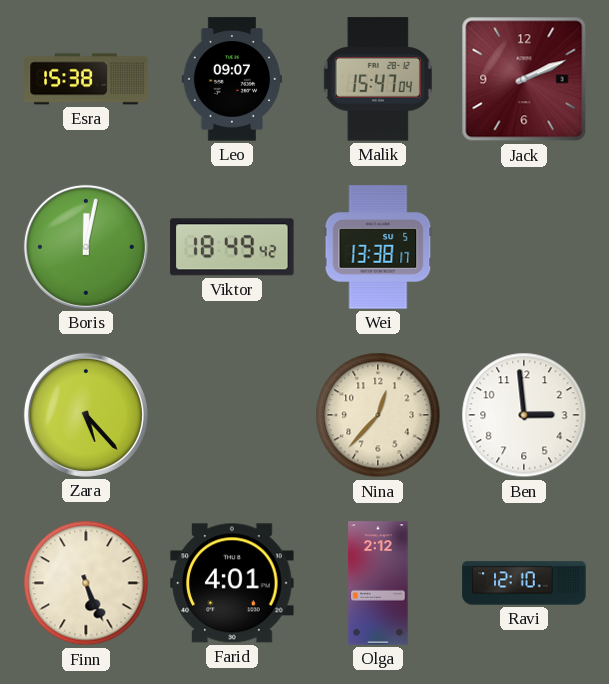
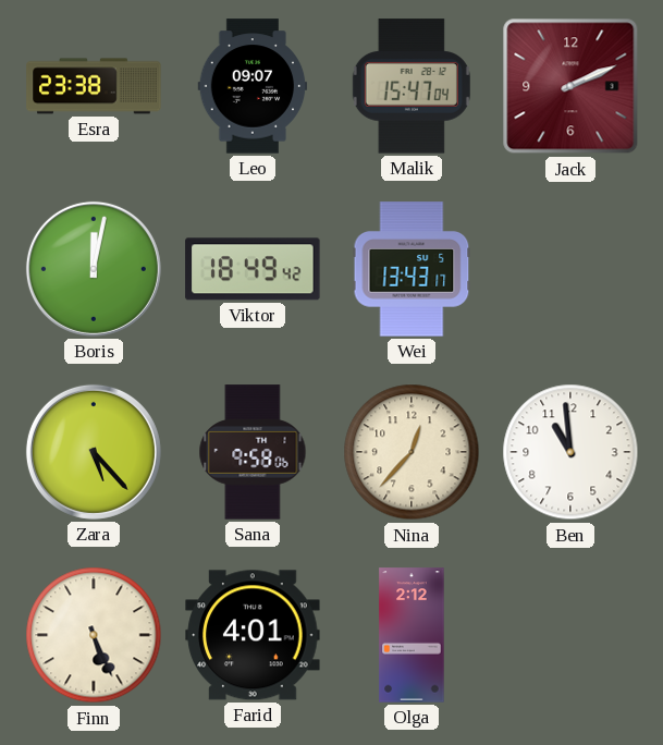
Esra: 15:38 -> 23:38
Wei: 13:38 -> 13:43
Sana: none -> 9:58
Ben: 2:59 -> 10:59
Ravi: 12:10 -> none
